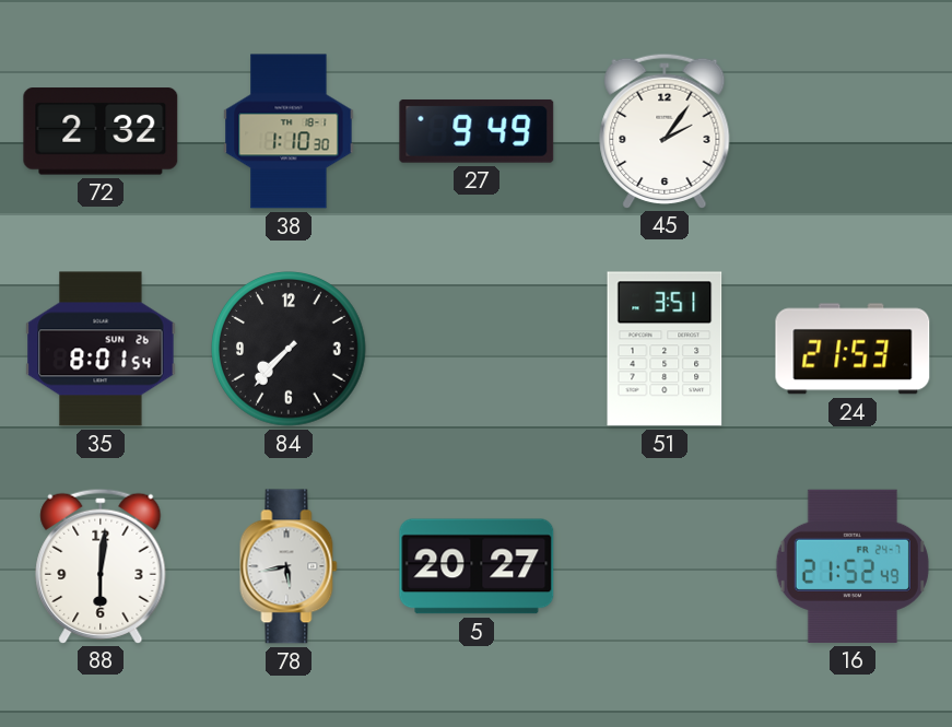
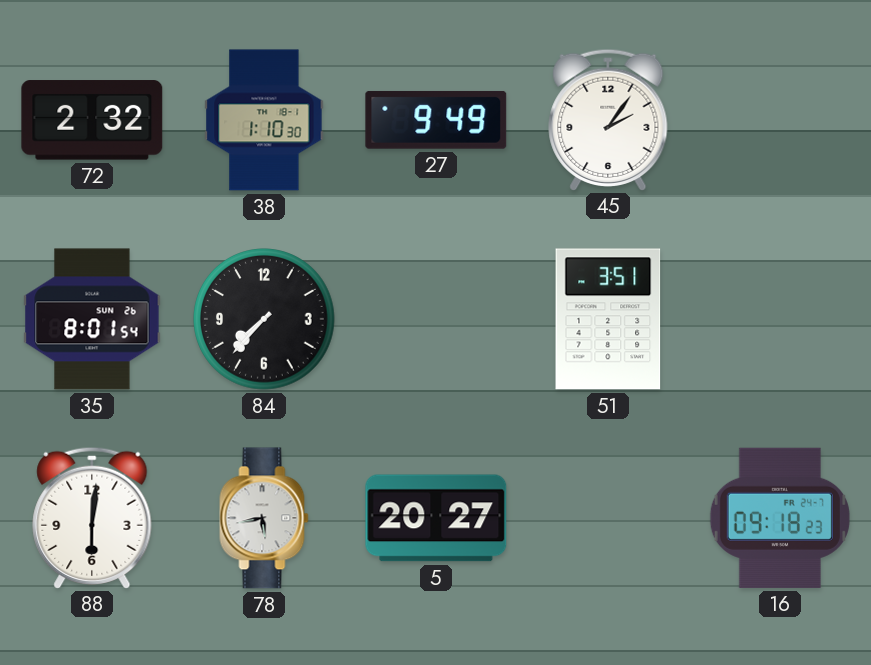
24: 21:53 -> none
16: 21:52 -> 09:18
